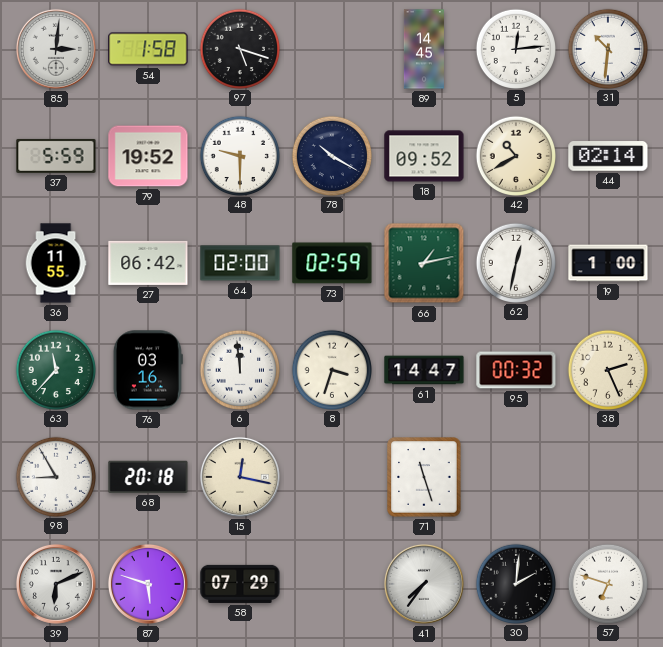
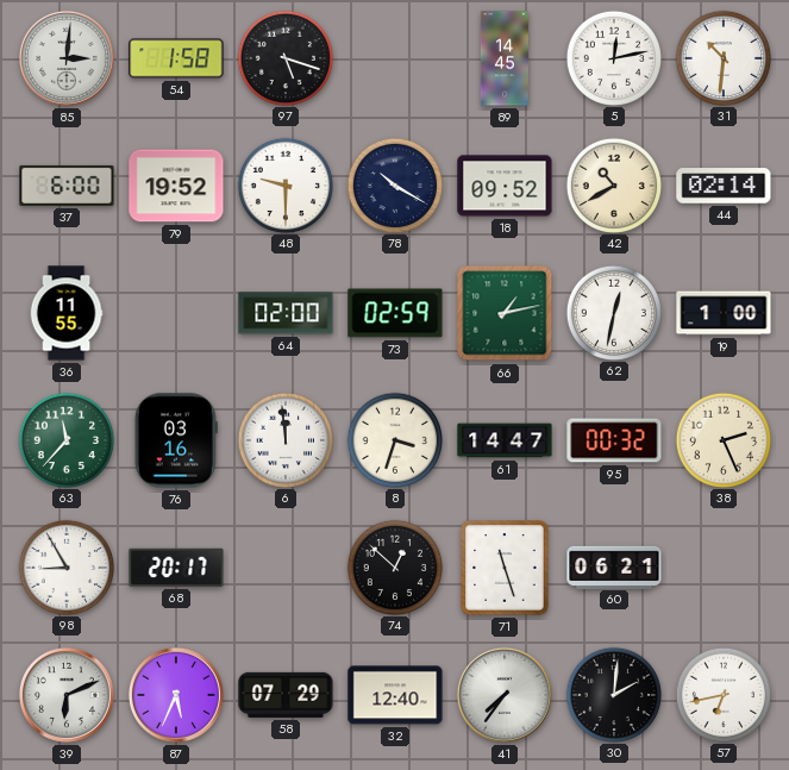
5: 12:14 -> 12:13
37: 5:59 -> 6:00
27: 06:42 -> none
68: 20:18 -> 20:17
15: 12:17 -> none
74: none -> 12:52
60: none -> 06:21
87: 5:48 -> 5:34
32: none -> 12:40
57: 6:48 -> 6:43
